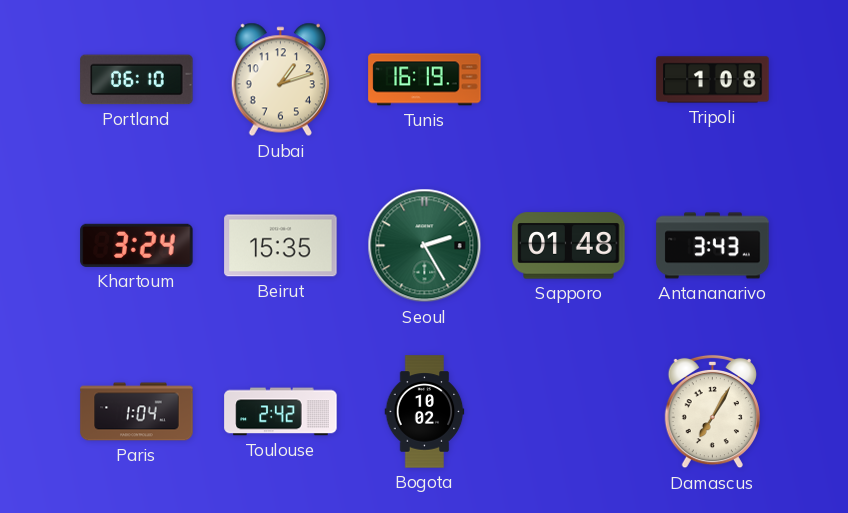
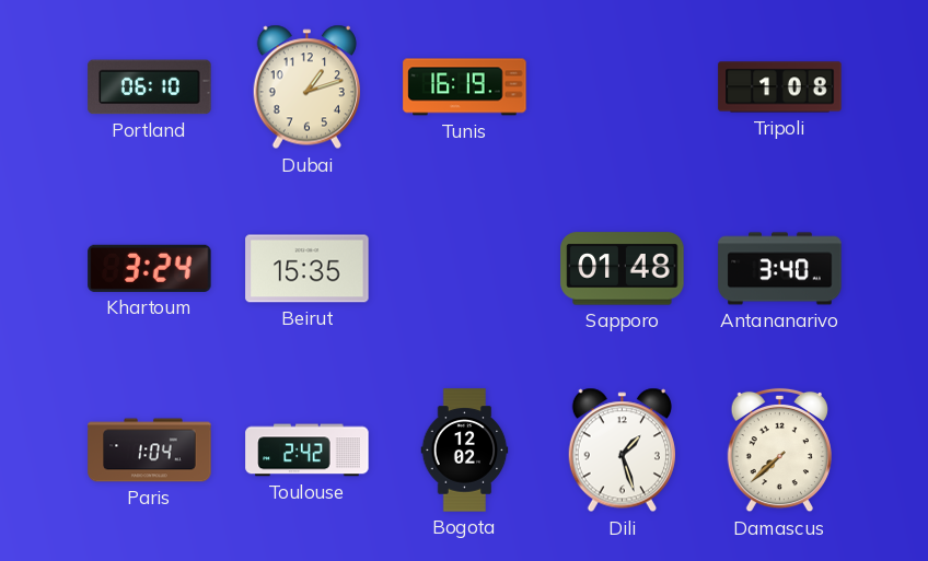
Seoul: 2:25 -> none
Antananarivo: 3:43 -> 3:40
Bogota: 10:02 -> 12:02
Dili: none -> 1:27
Damascus: 7:05 -> 7:38
